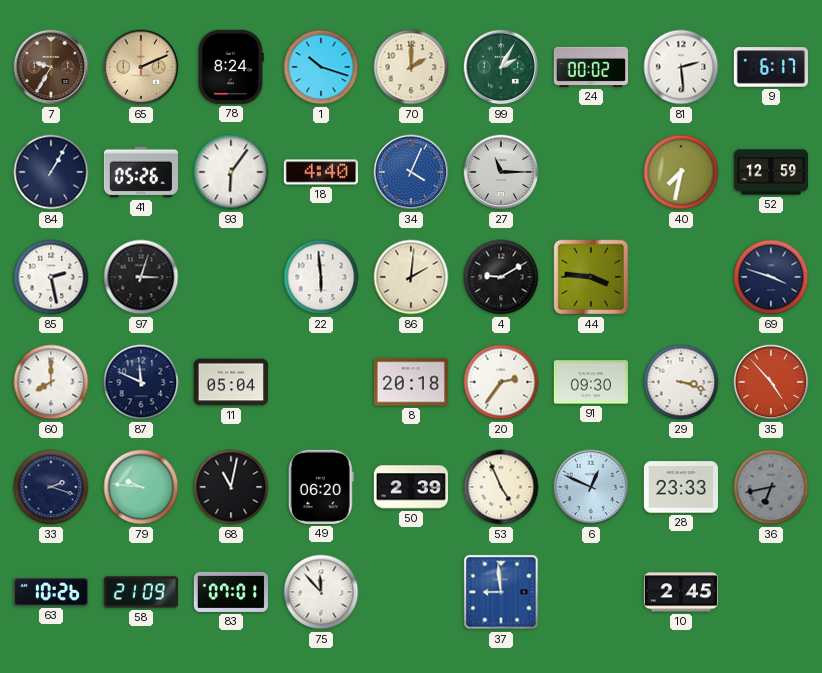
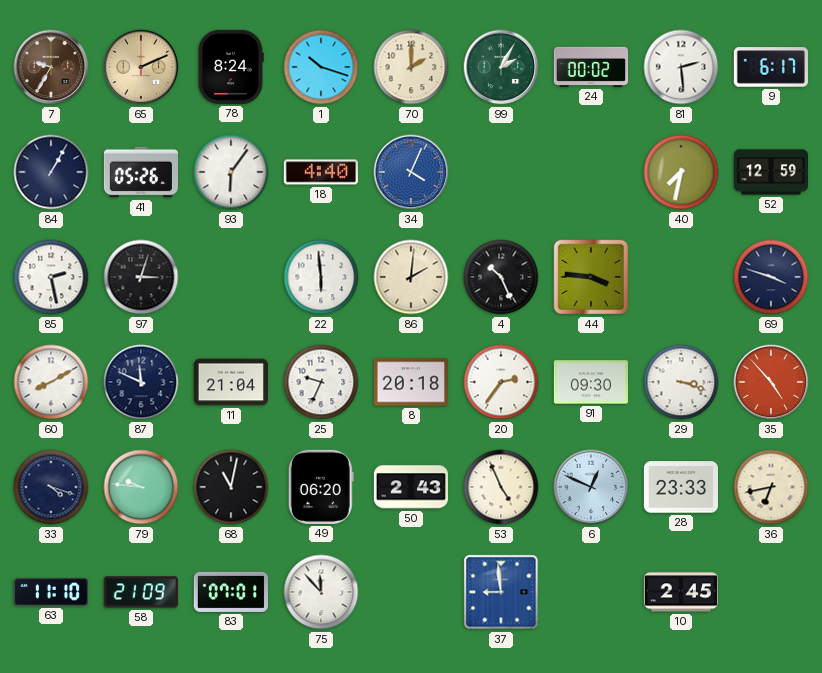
27: 11:15 -> none
4: 9:10 -> 10:26
60: 8:00 -> 8:10
11: 05:04 -> 21:04
25: none -> 9:34
33: 2:18 -> 4:18
50: 2:39 -> 2:43
36 dial: grey -> cream
63: 10:26 -> 11:10
